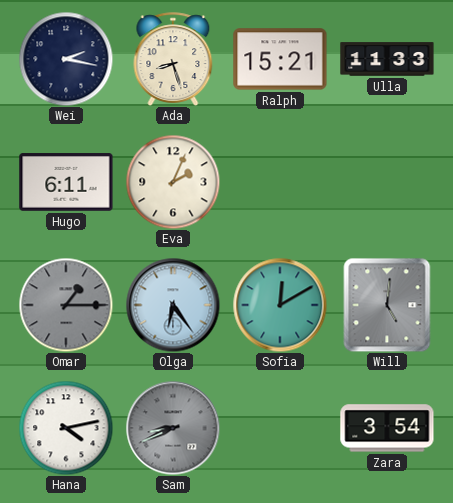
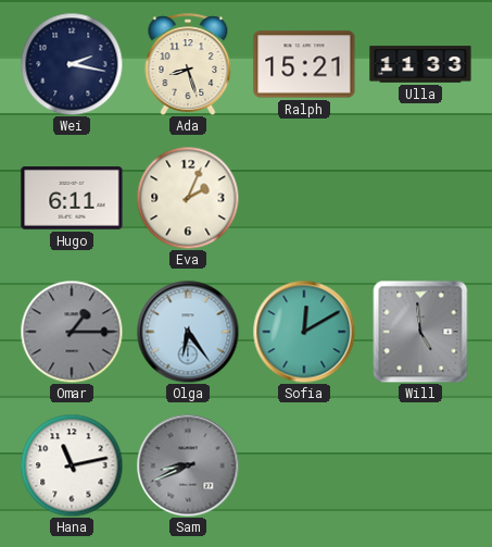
Will: 5:01 -> 4:59
Hana: 4:13 -> 11:13
Zara: 3:54 -> none
